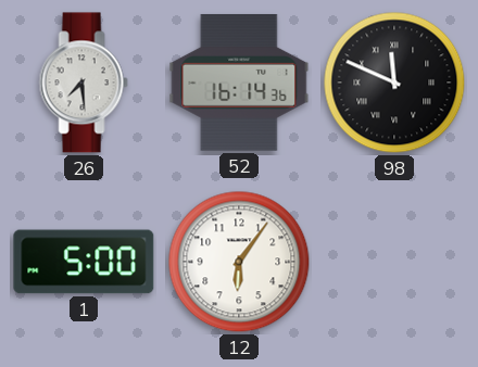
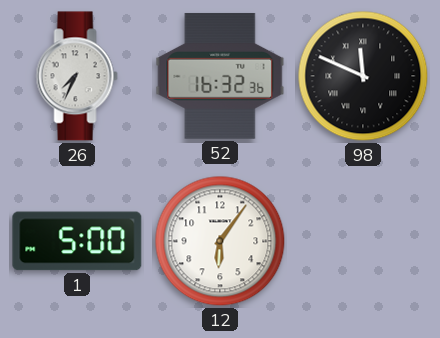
26: 7:29 -> 7:34
52: 16:14 -> 16:32
